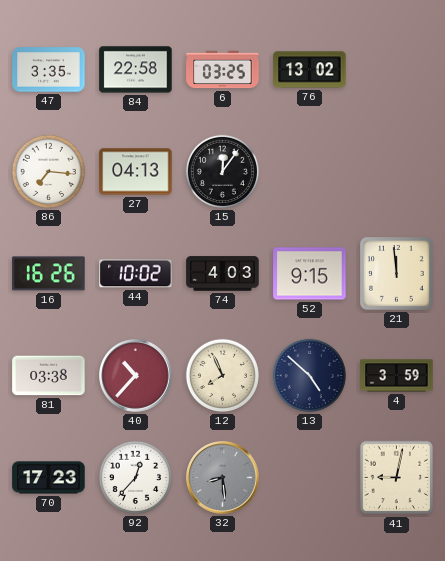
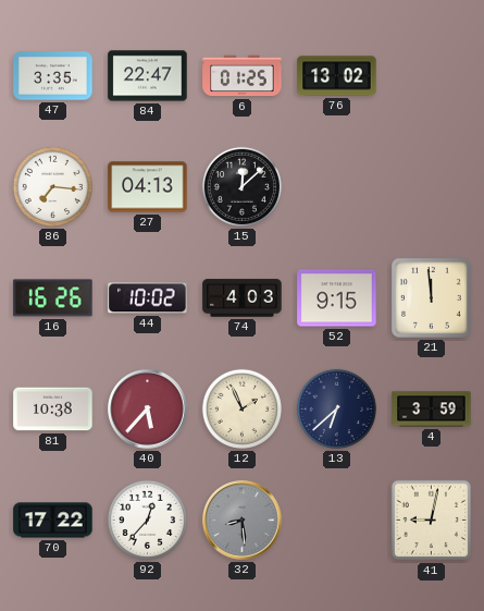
84: 22:58 -> 22:47
6: 03:25 -> 01:25
15: 12:06 -> 12:08
81: 03:38 -> 10:38
40: 10:37 -> 5:37
12: 7:56 -> 1:56
13: 4:52 -> 6:38
70: 17:23 -> 17:22
